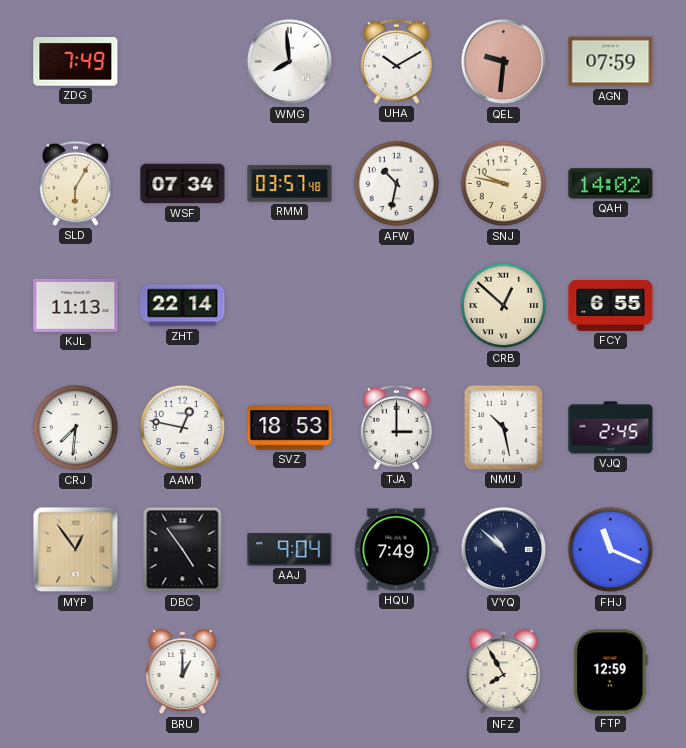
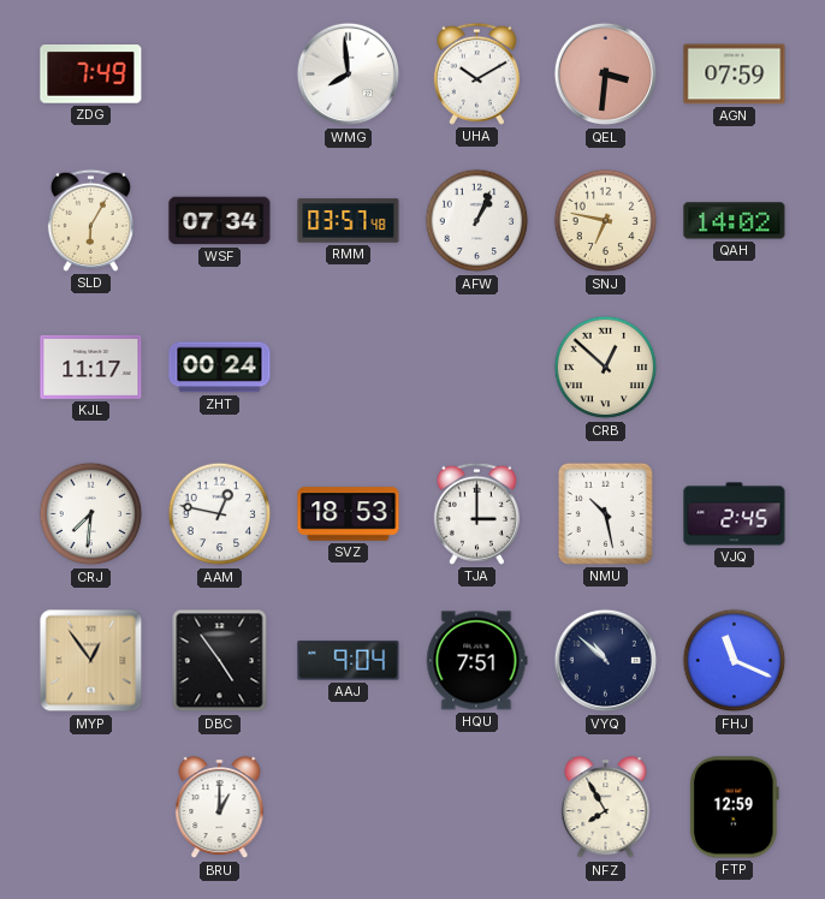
QEL: 9:31 -> 3:31
AFW: 10:32 -> 1:04
SNJ: 9:47 -> 6:47
KJL: 11:13 -> 11:17
ZHT: 22:14 -> 00:24
FCY: 6:55 -> none
HQU: 7:49 -> 7:51
